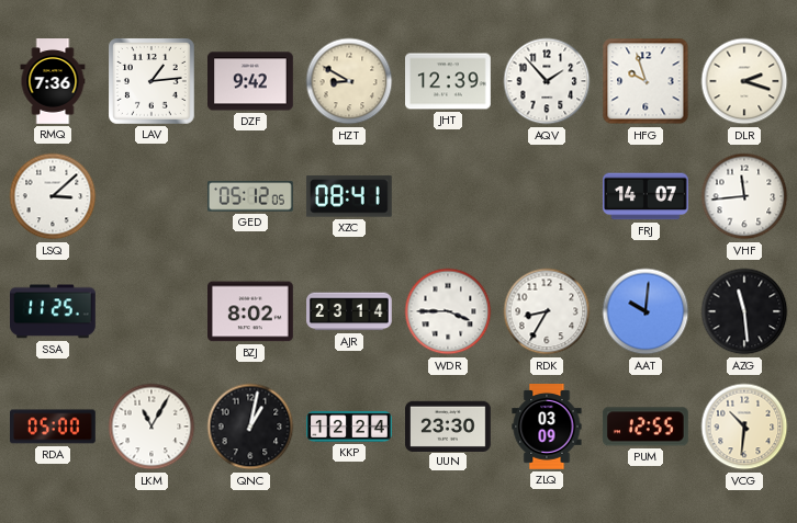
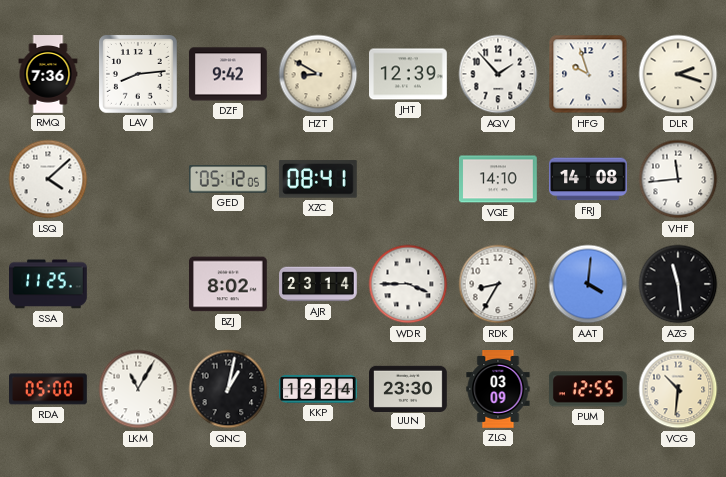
LAV: 1:14 -> 8:14
LSQ: 3:08 -> 4:08
VQE: none -> 14:10
FRJ: 14:07 -> 14:08
AAT: 10:01 -> 4:01
